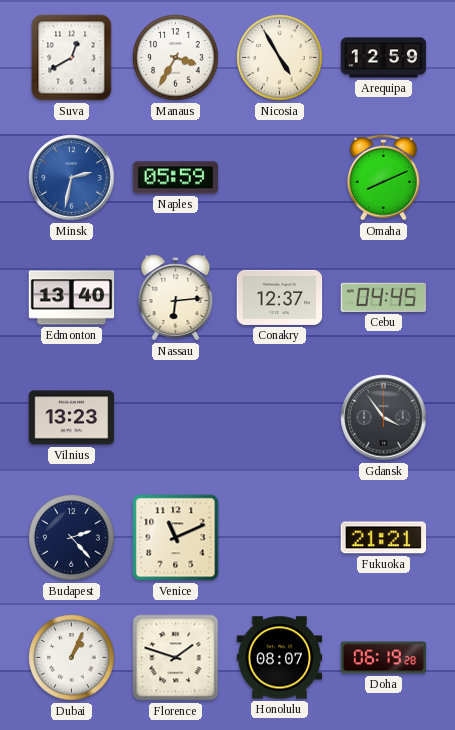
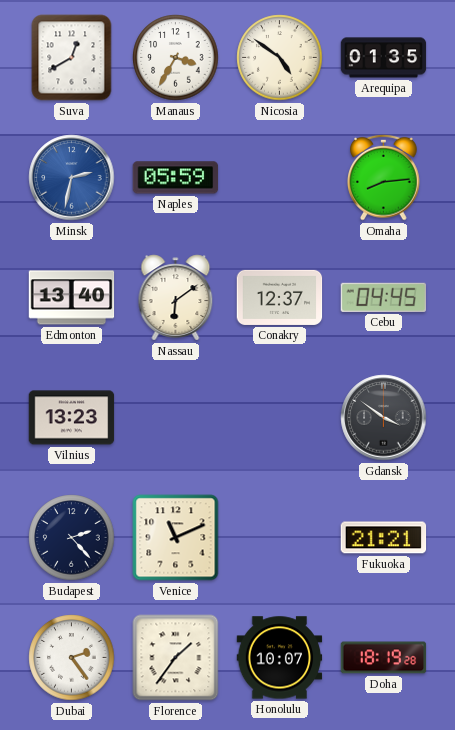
Nicosia: 4:55 -> 4:51
Arequipa: 12:59 -> 01:35
Omaha: 8:11 -> 8:14
Nassau: 6:14 -> 6:09
Gdansk: 3:54 -> 3:51
Dubai: 1:04 -> 2:24
Florence: 1:48 -> 1:36
Honolulu: 08:07 -> 10:07
Doha: 06:19 -> 18:19
